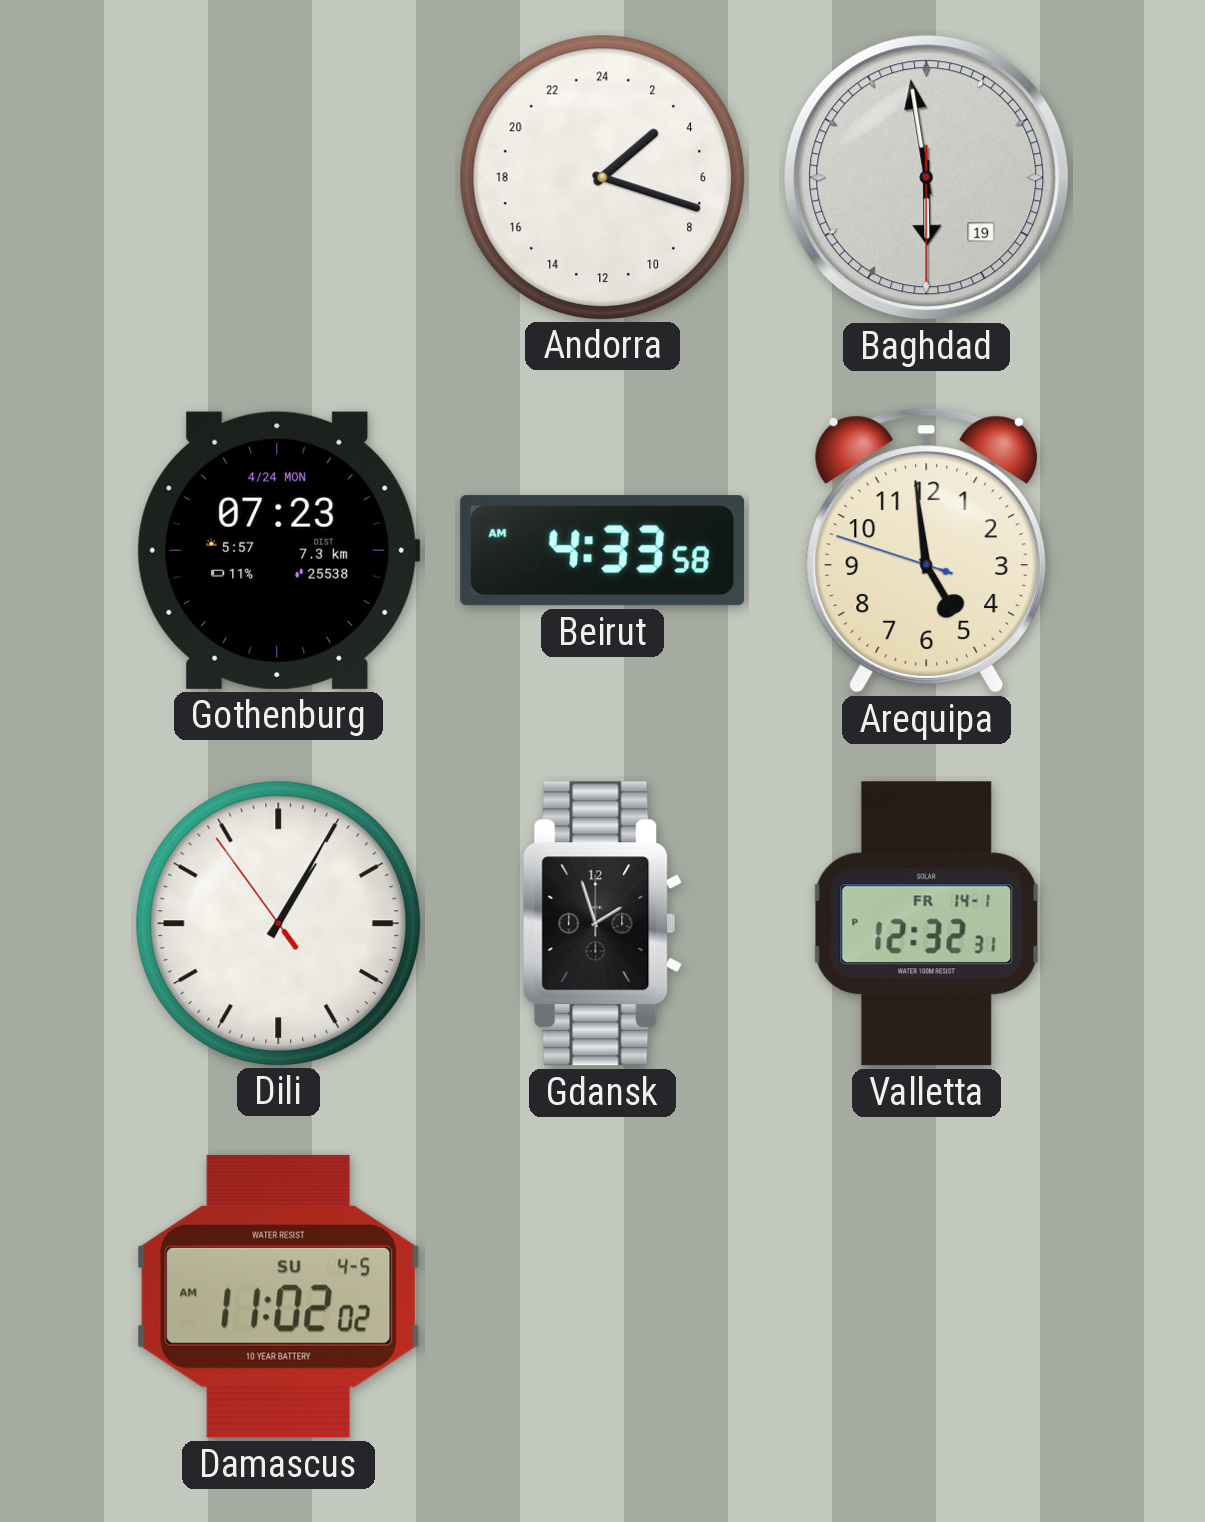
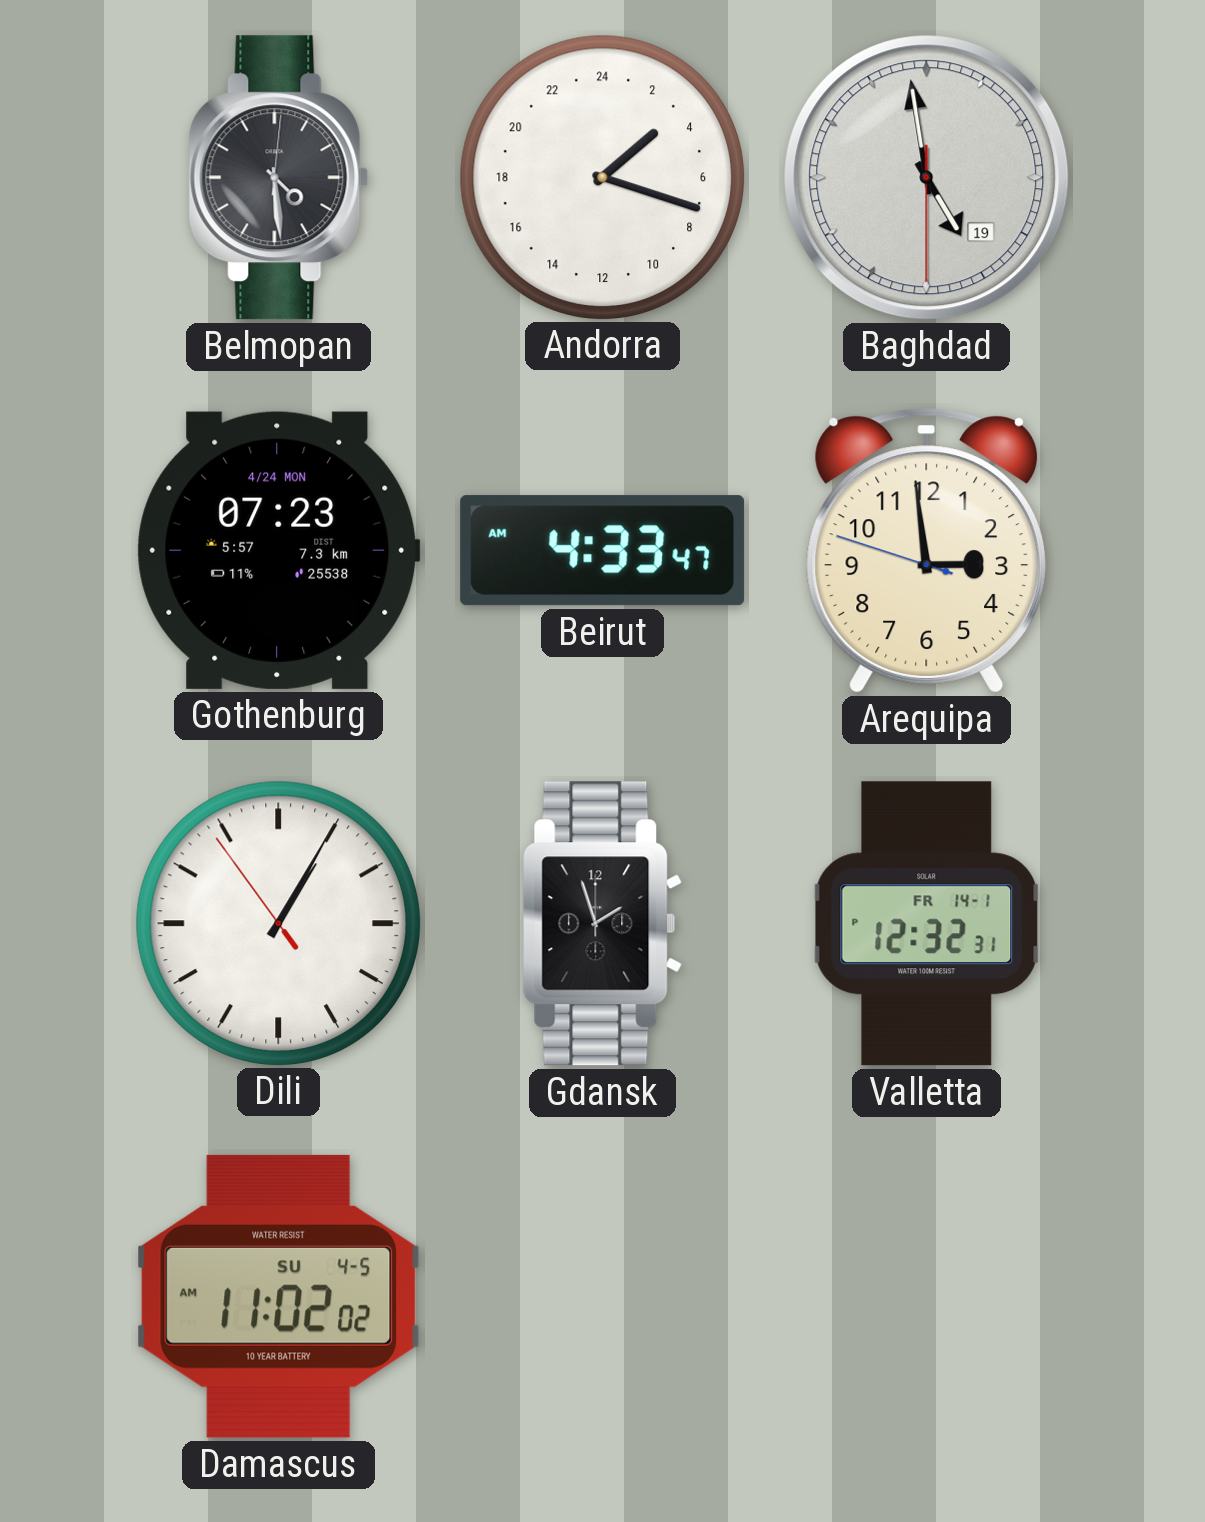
Belmopan: none -> 4:29
Baghdad: 5:58 -> 4:58
Beirut: 4:33:58 AM -> 4:33:47 AM
Arequipa: 4:58 -> 2:58
